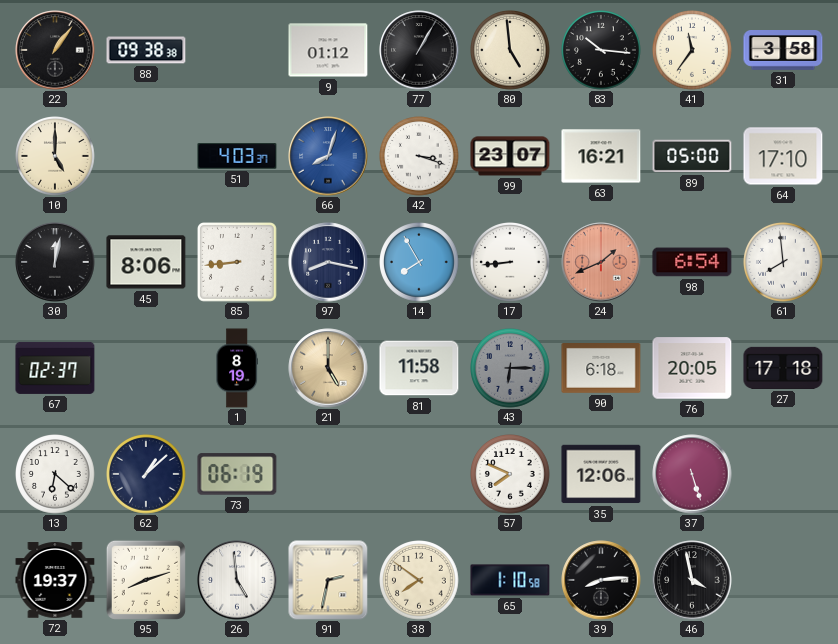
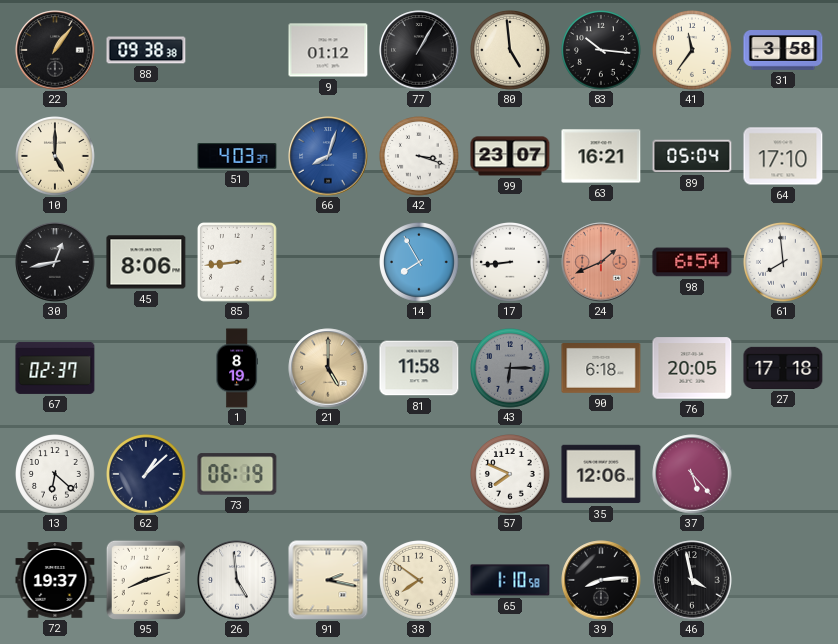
89: 05:00 -> 05:04
30: 12:02 -> 12:43
97: 8:17 -> none
37: 5:27 -> 5:23
91: 2:32 -> 2:17
